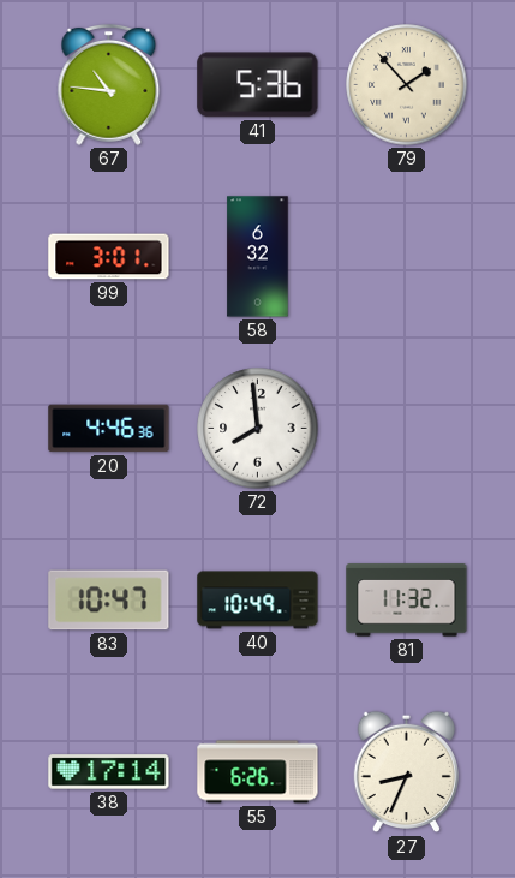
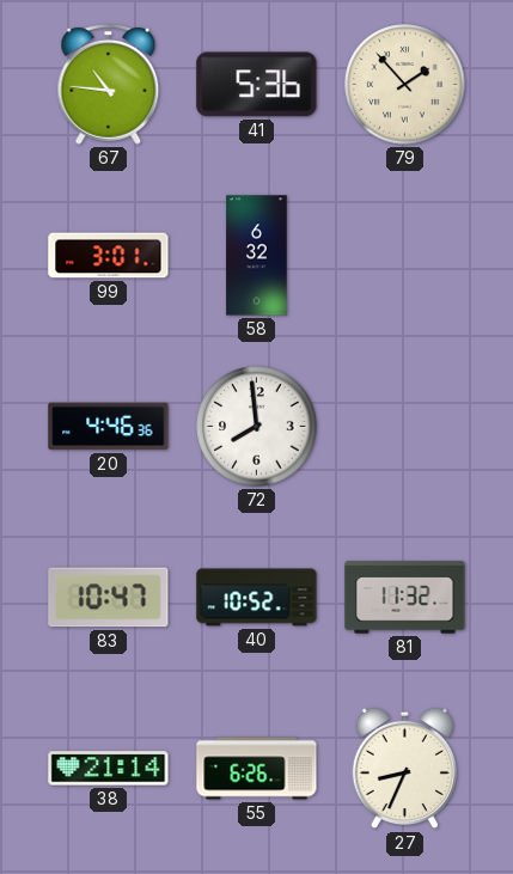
40: 10:49 -> 10:52
38: 17:14 -> 21:14
